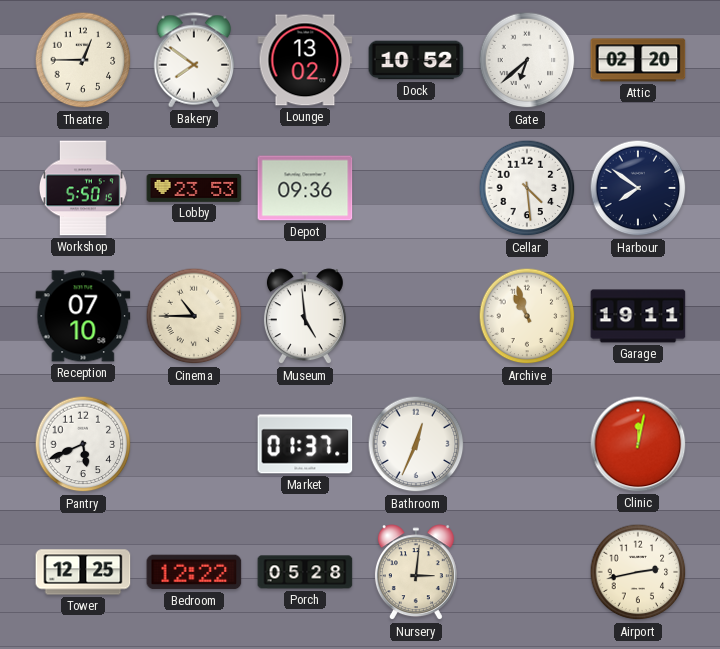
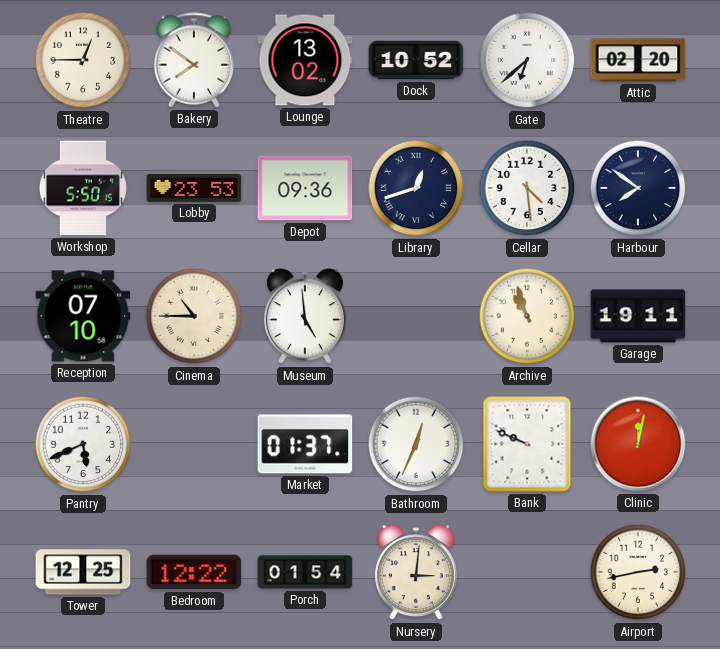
Library: none -> 12:42
Bank: none -> 9:49
Porch: 05:28 -> 01:54
